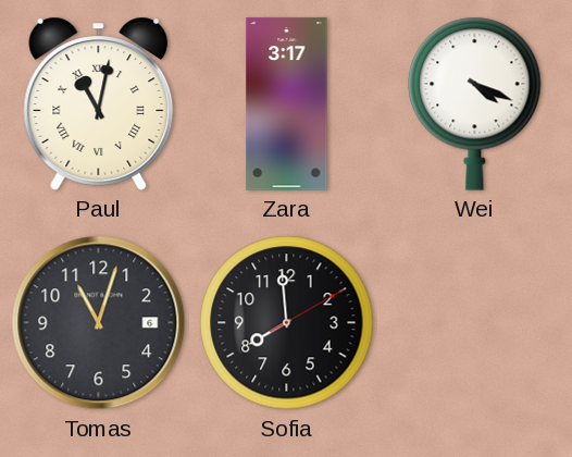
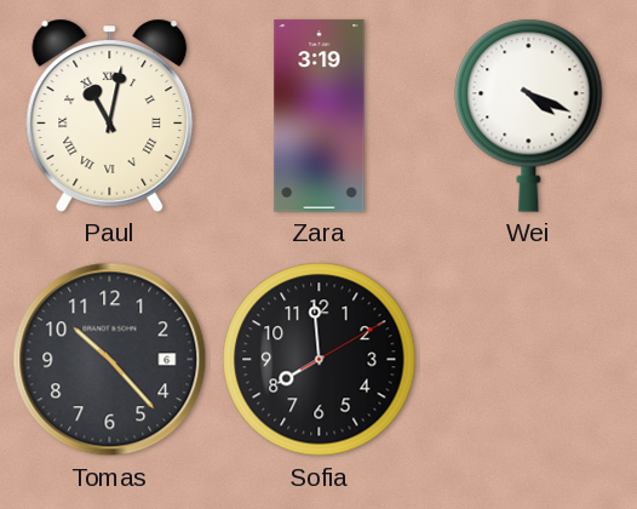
Zara: 3:17 -> 3:19
Tomas: 11:03 -> 10:23
